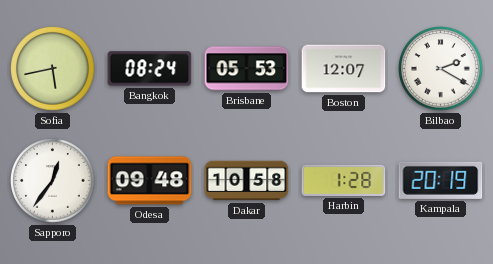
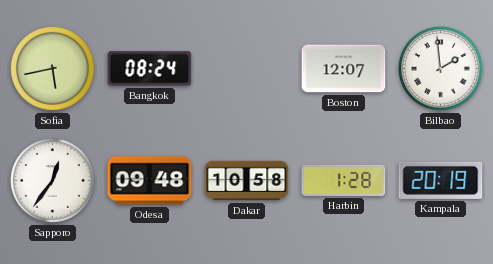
Brisbane: 05:53 -> none
Bilbao: 2:20 -> 1:59
